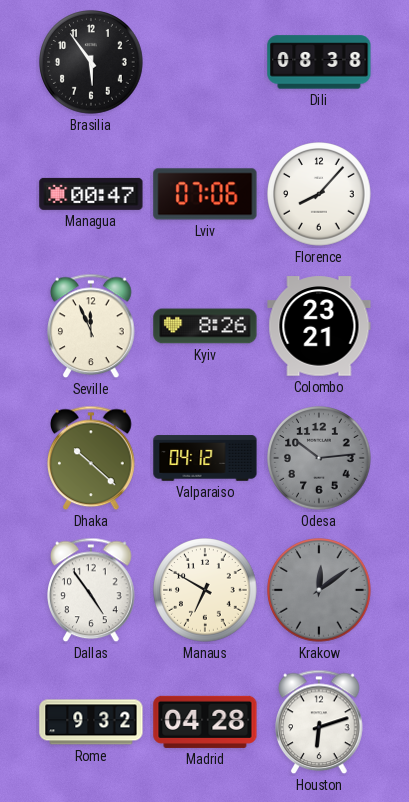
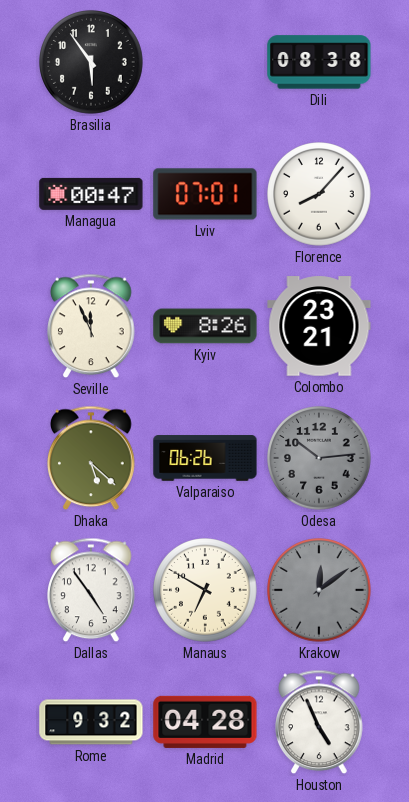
Lviv: 07:06 -> 07:01
Dhaka: 10:22 -> 5:22
Valparaiso: 04:12 -> 06:26
Houston: 6:12 -> 4:56
